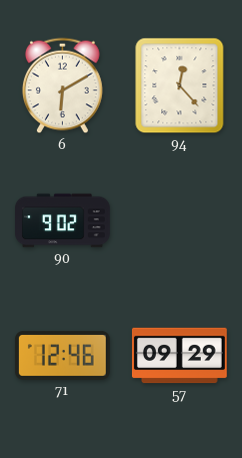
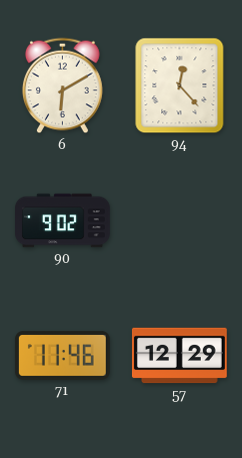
71: 12:46 -> 11:46
57: 09:29 -> 12:29
